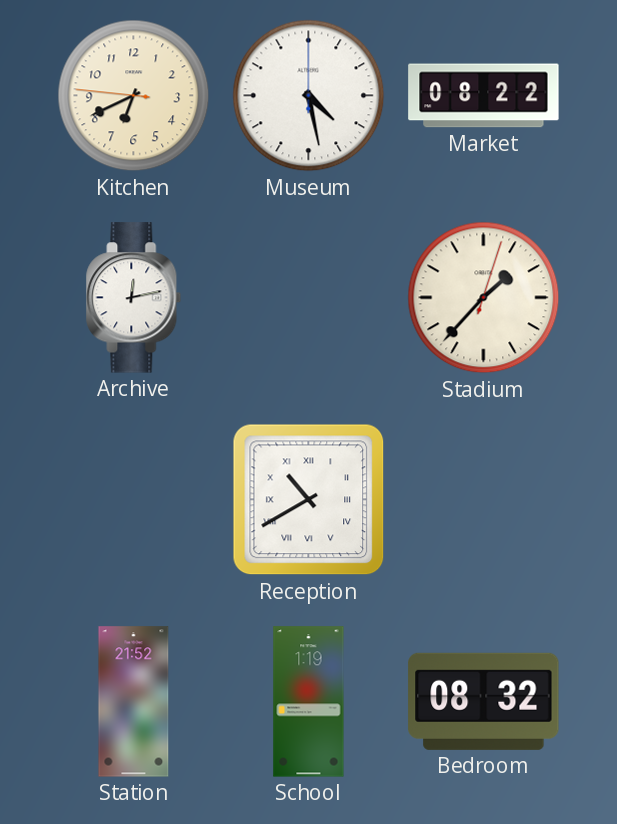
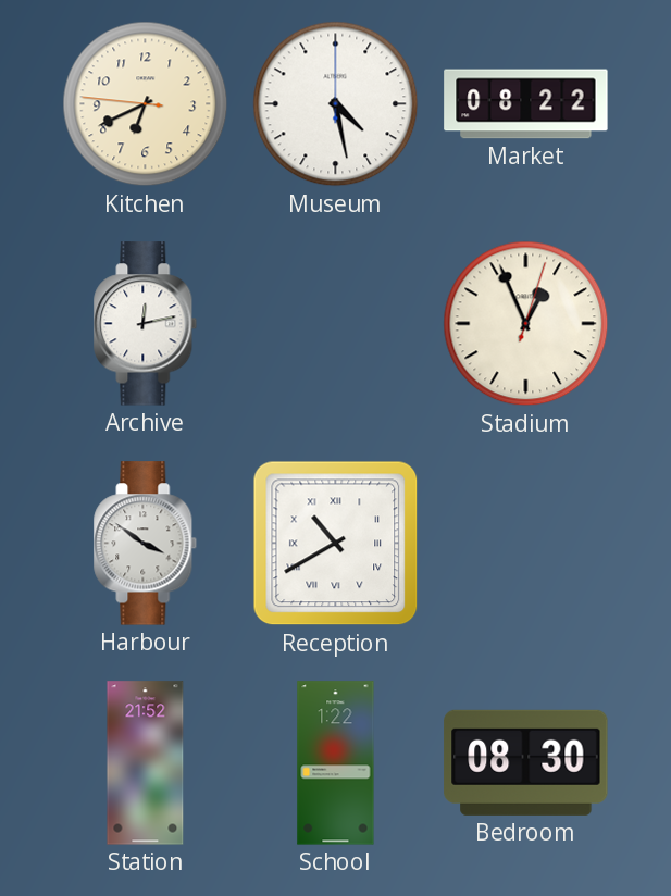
Stadium: 1:37 -> 12:56
Harbour: none -> 3:51
School: 1:19 -> 1:22
Bedroom: 08:32 -> 08:30
